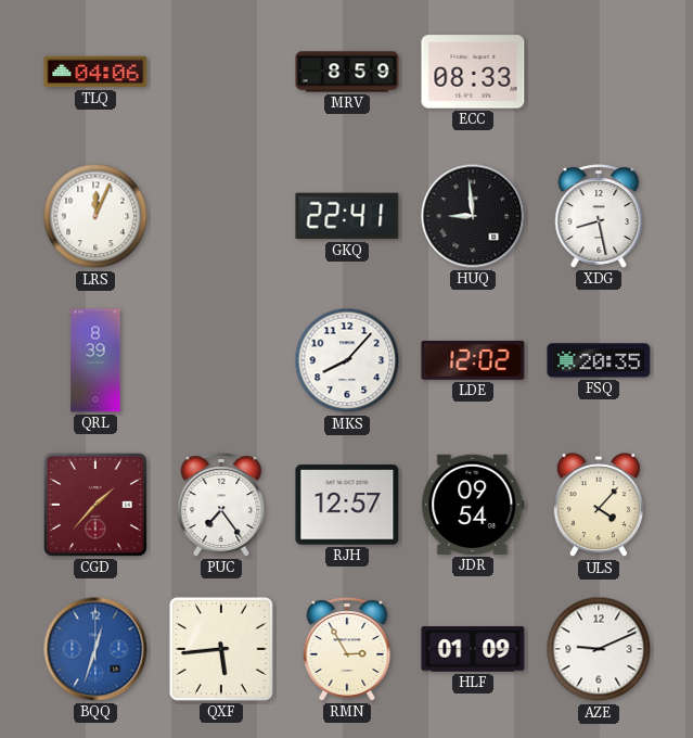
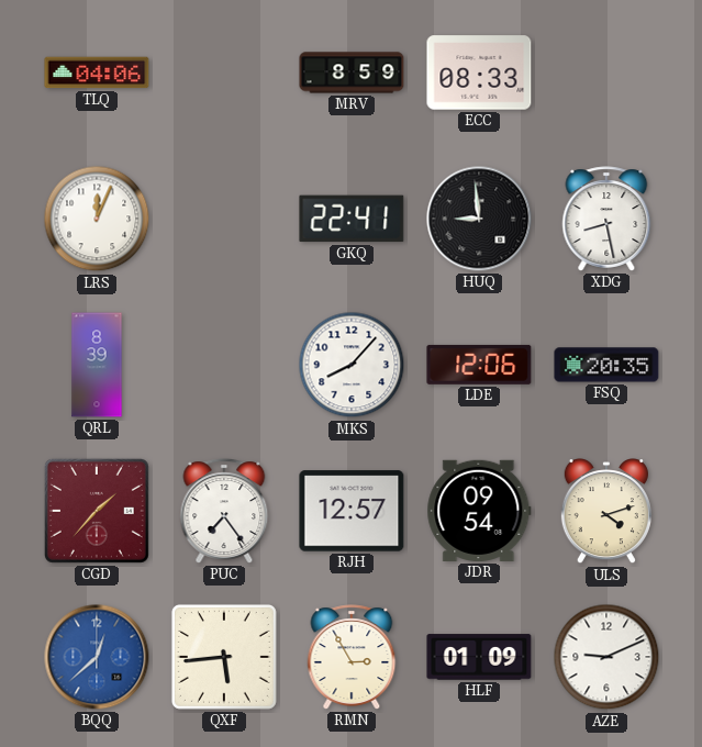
LDE: 12:02 -> 12:06
ULS: 4:07 -> 4:12
BQQ: 12:33 -> 12:38
